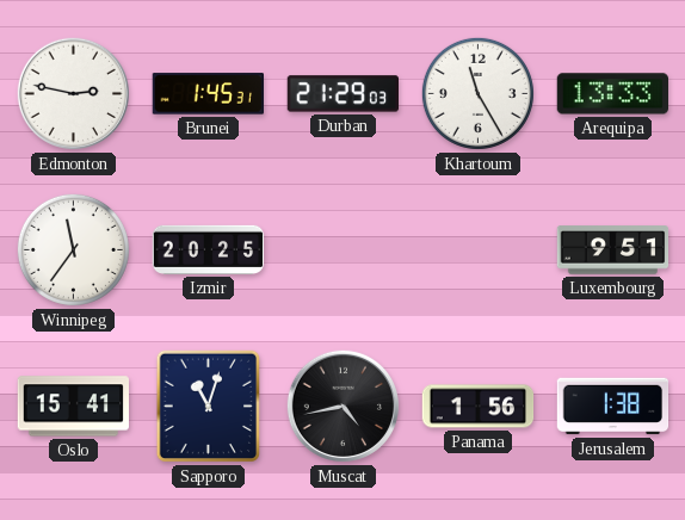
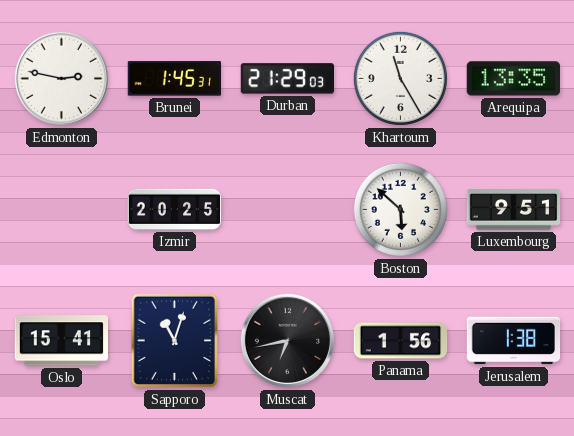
Arequipa: 13:33 -> 13:35
Winnipeg: 11:36 -> none
Boston: none -> 5:52
Muscat: 4:43 -> 6:43
